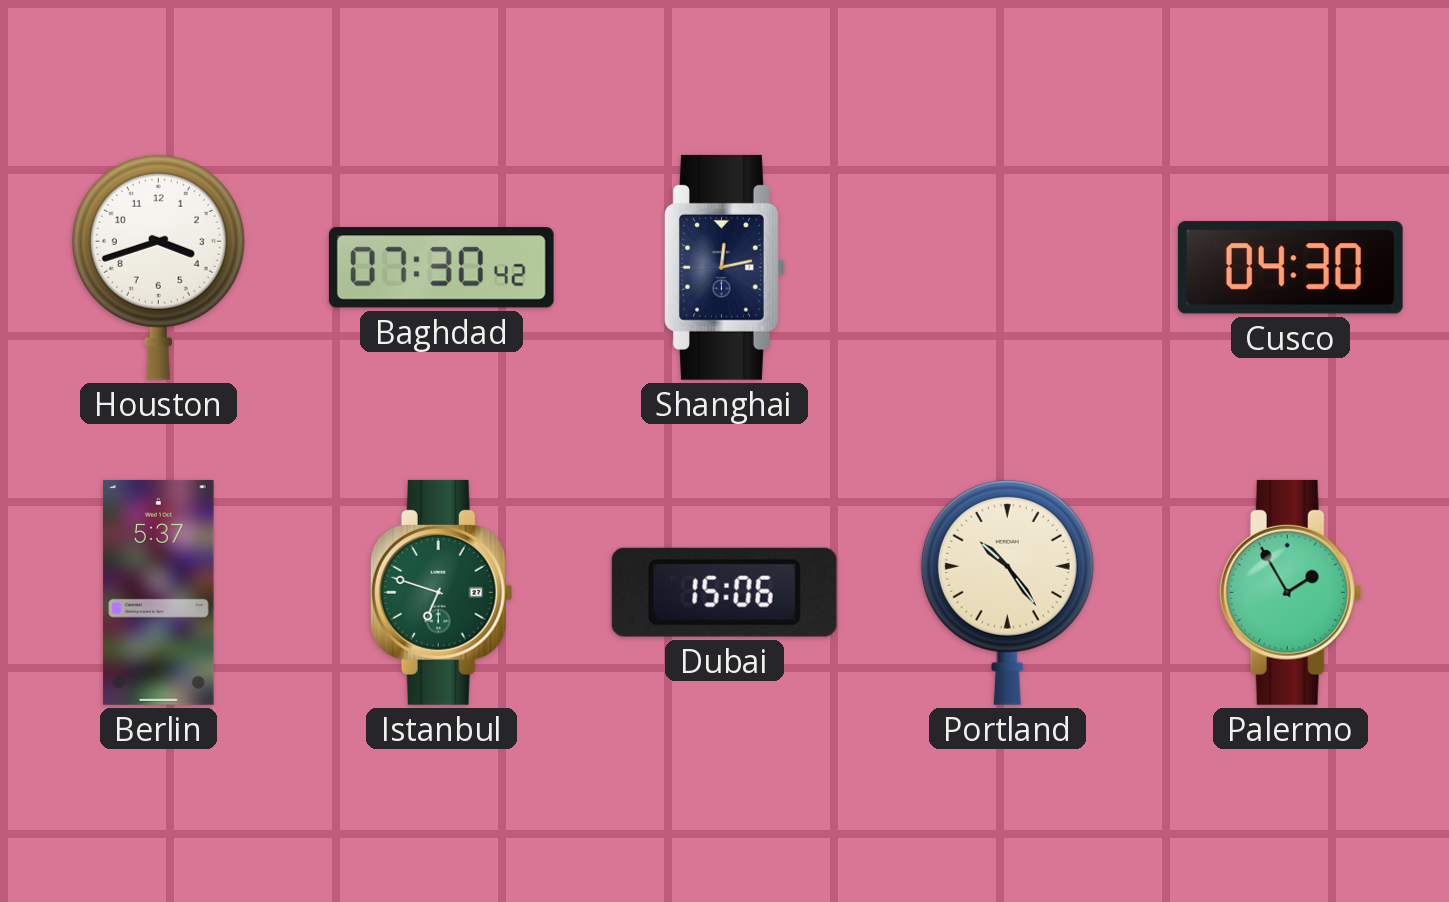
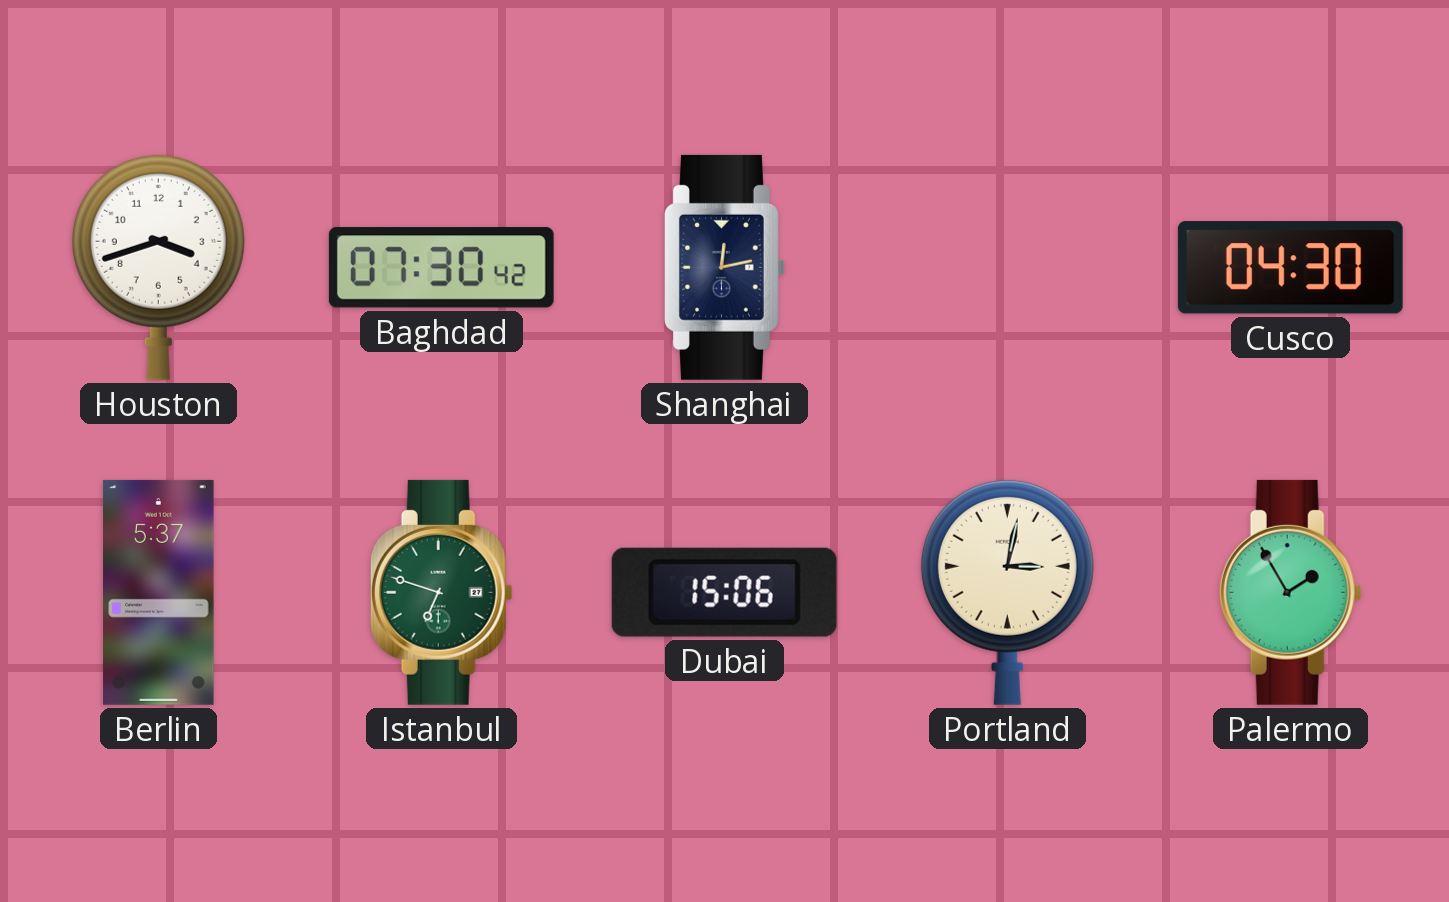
Portland: 10:24 -> 3:02
